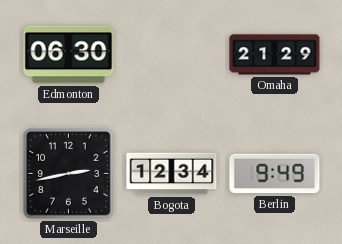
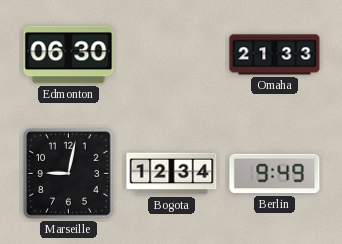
Omaha: 21:29 -> 21:33
Marseille: 2:43 -> 9:02
